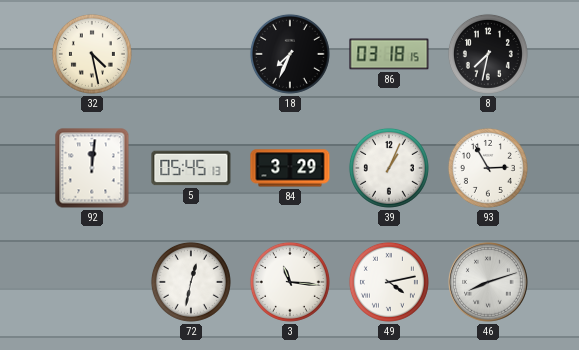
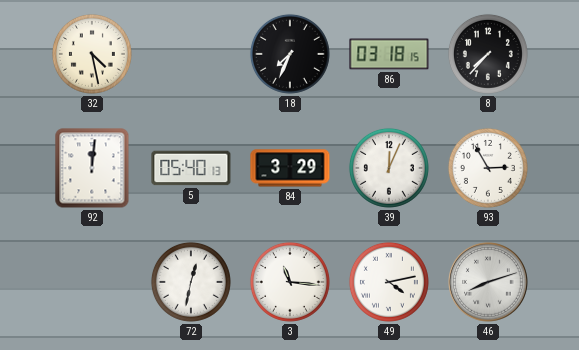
8: 7:32 -> 7:37
5: 05:45 -> 05:40
39: 1:04 -> 12:04
